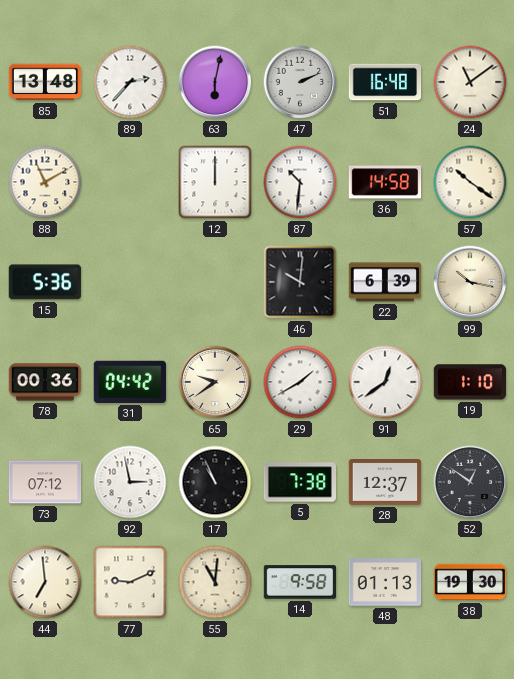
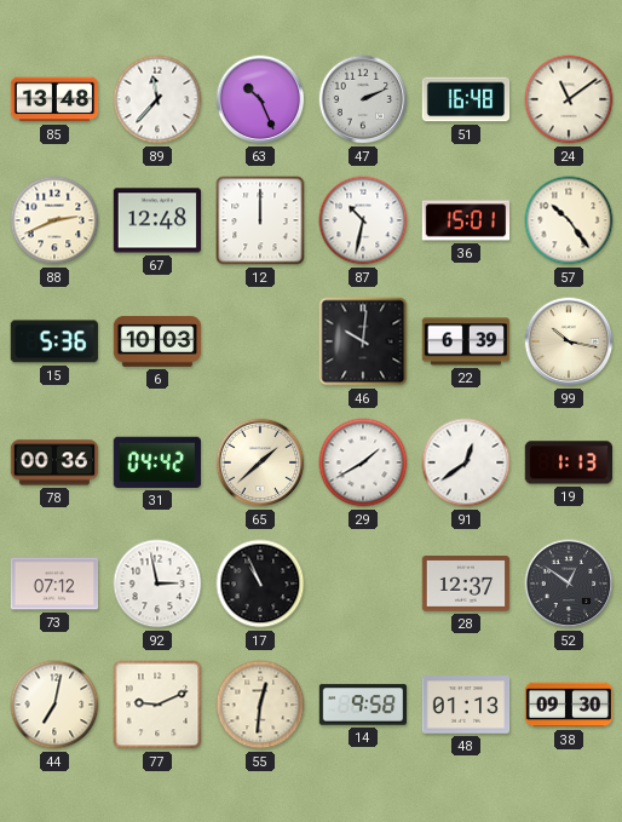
89: 2:37 -> 11:37
63: 6:02 -> 10:26
88: 11:10 -> 2:41
67: none -> 12:48
87: 10:31 -> 10:32
36: 14:58 -> 15:01
57: 10:21 -> 10:24
6: none -> 10:03
65: 9:39 -> 1:38
19: 1:10 -> 1:13
5: 7:38 -> none
44: 6:59 -> 7:02
55: 11:01 -> 12:31
38: 19:30 -> 09:30
